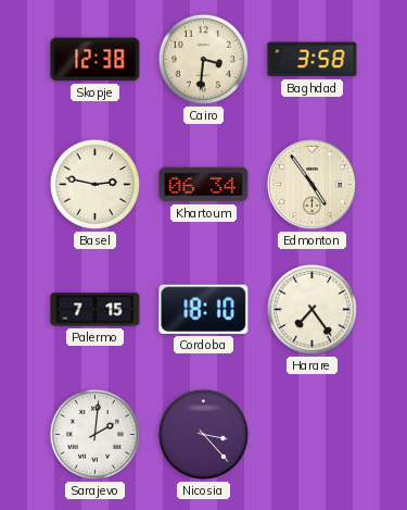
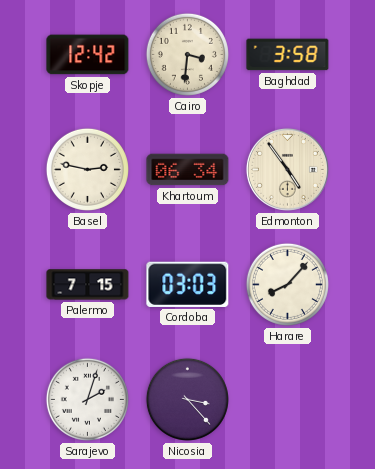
Skopje: 12:38 -> 12:42
Cordoba: 18:10 -> 03:03
Harare: 7:24 -> 8:07
Sarajevo: 2:01 -> 2:03
